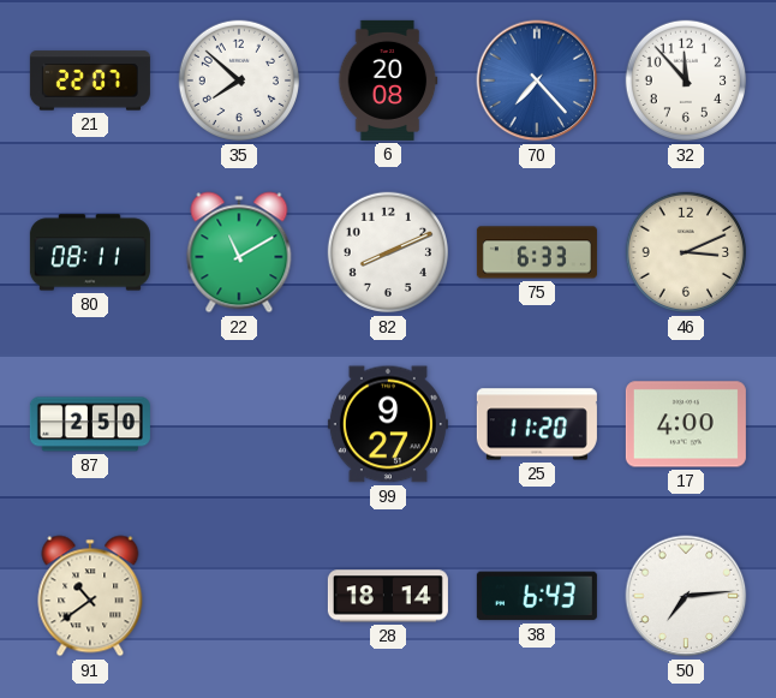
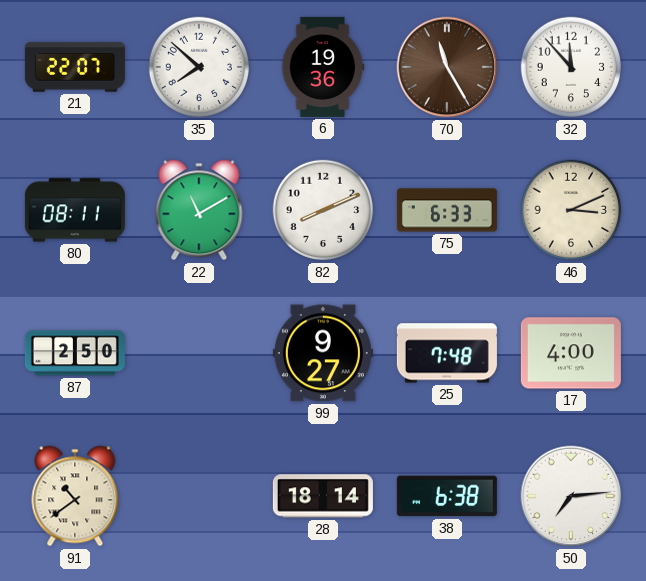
6: 20:08 -> 19:36
70: 7:23 -> 11:25
70 dial: blue -> brown
25: 11:20 -> 7:48
38: 6:43 -> 6:38
